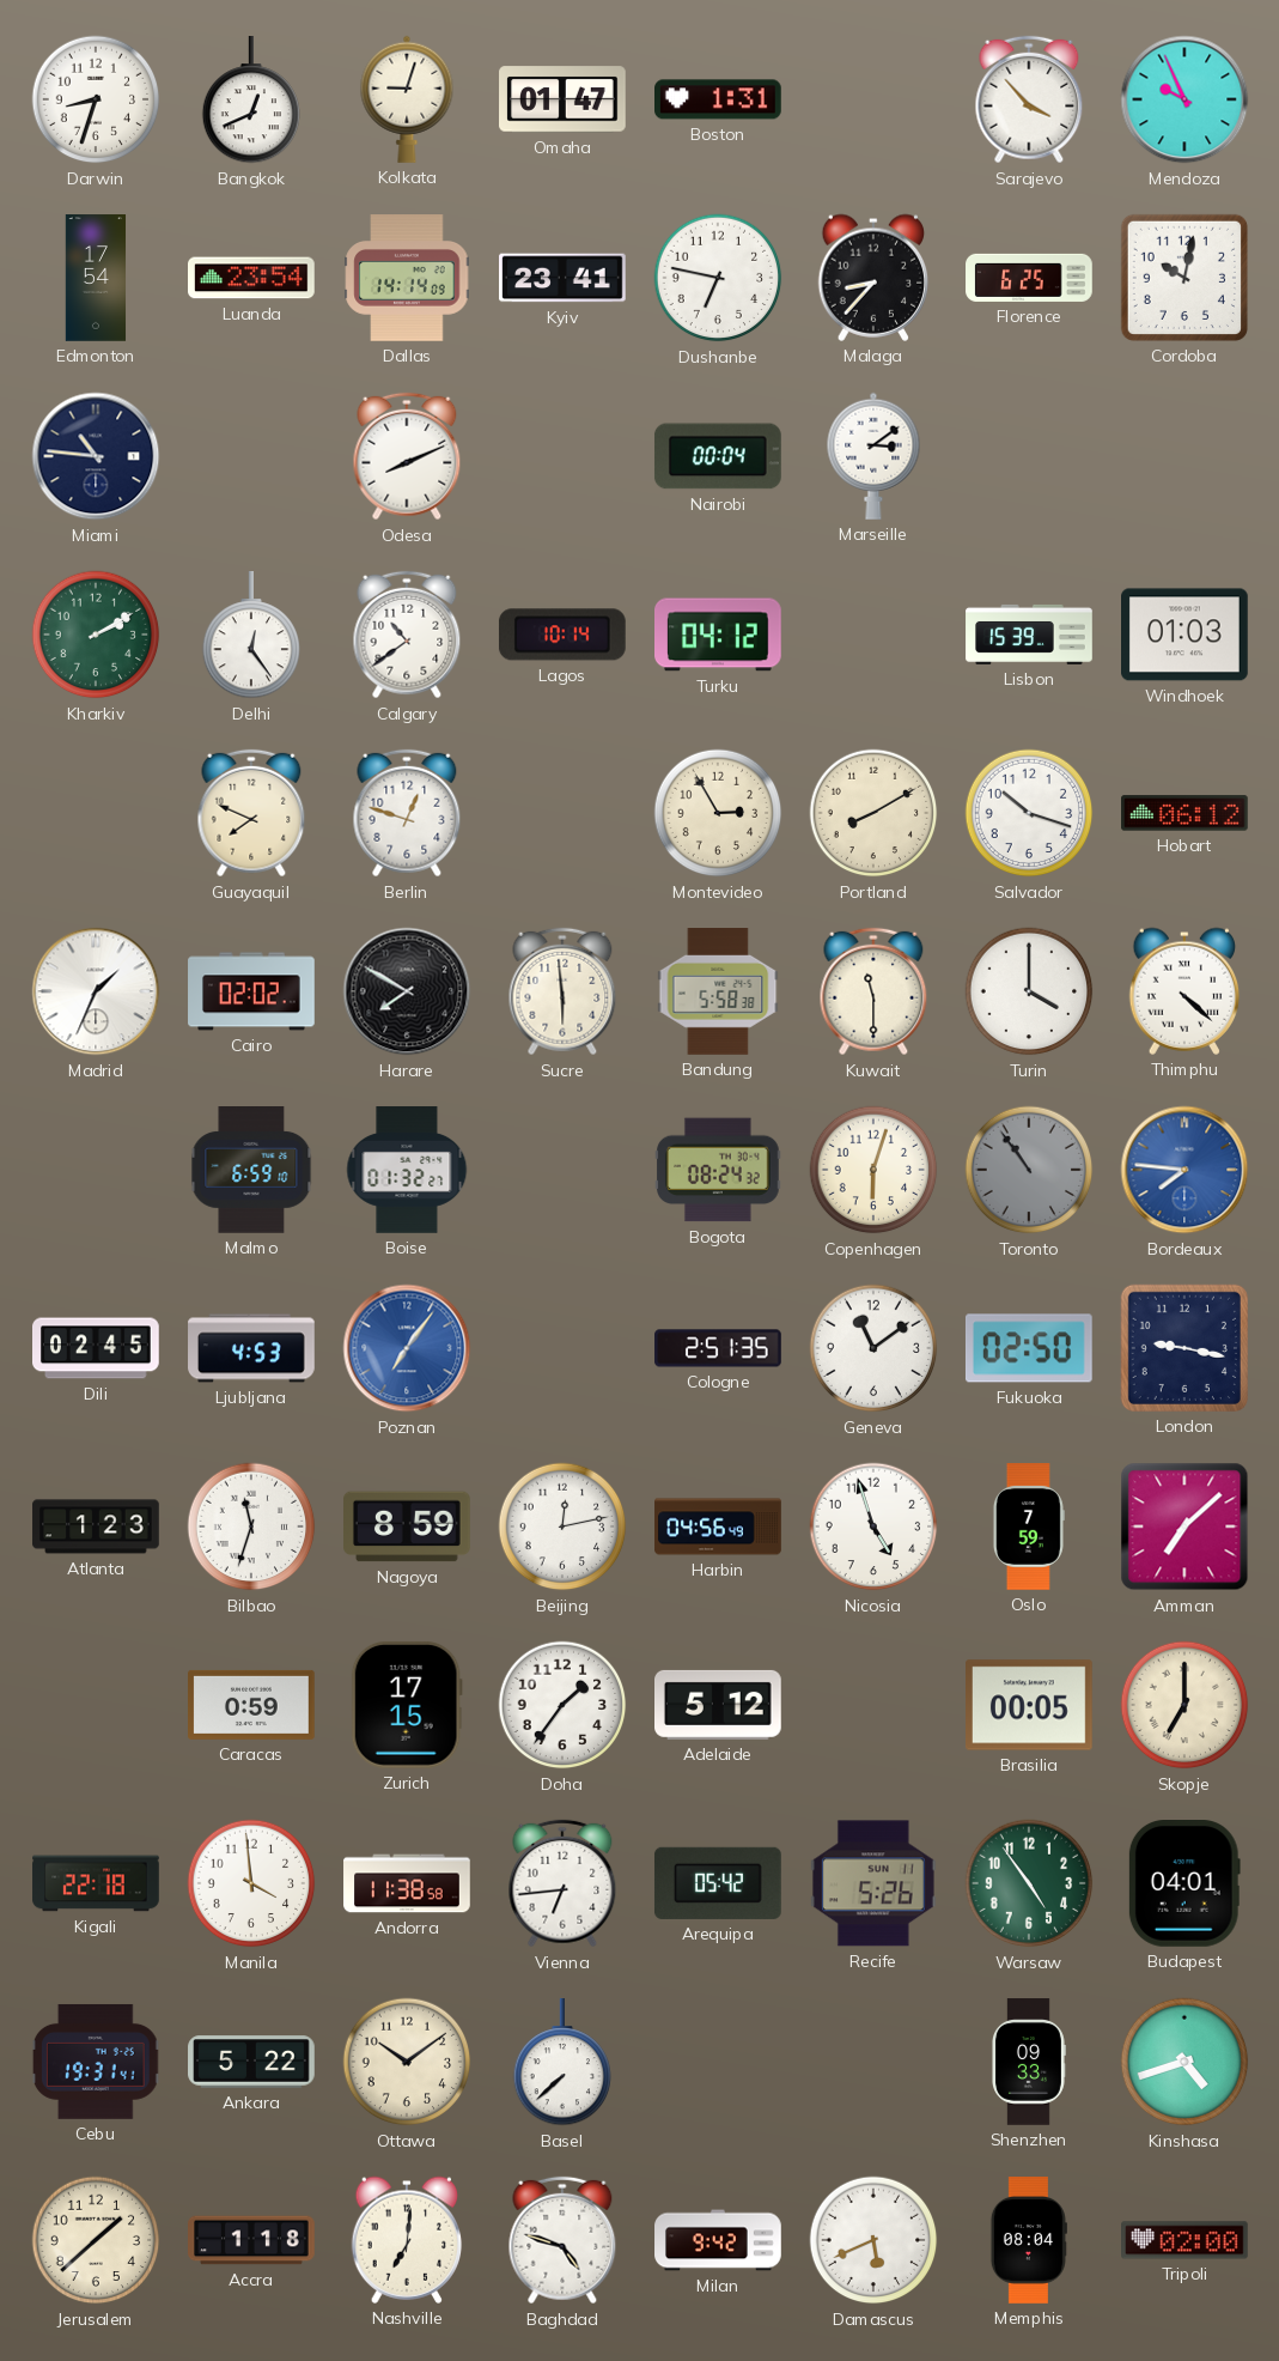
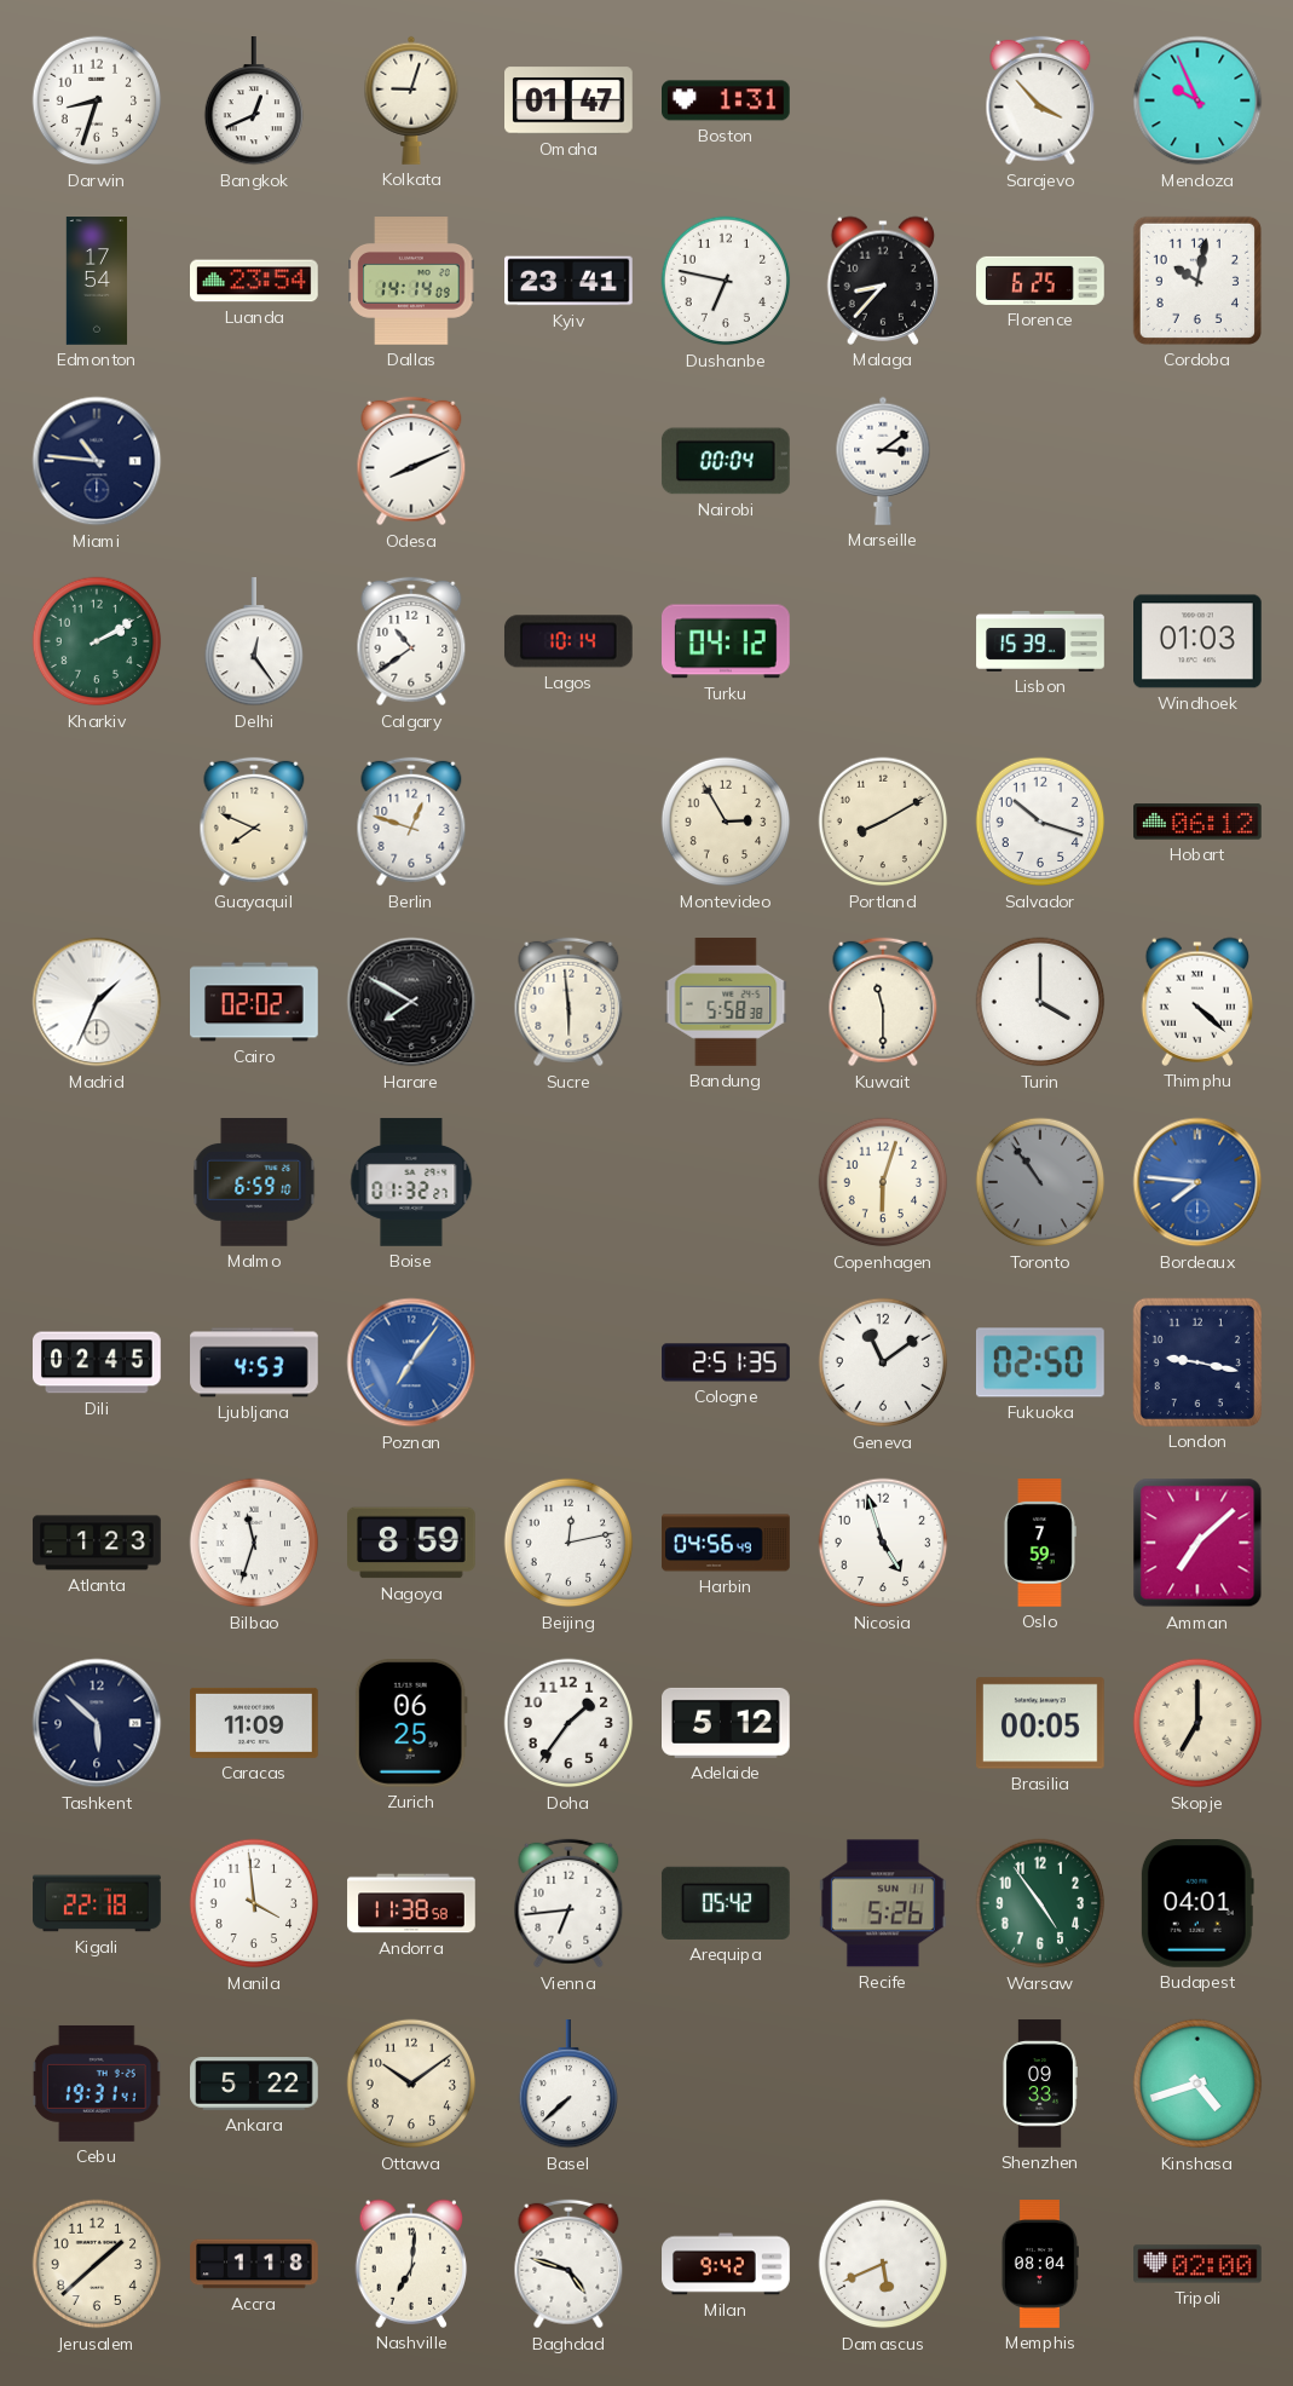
Bogota: 08:24 -> none
Tashkent: none -> 5:52
Caracas: 0:59 -> 11:09
Zurich: 17:15 -> 06:25
